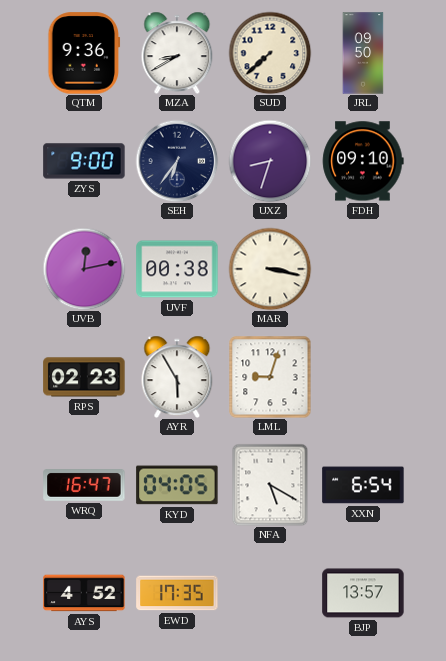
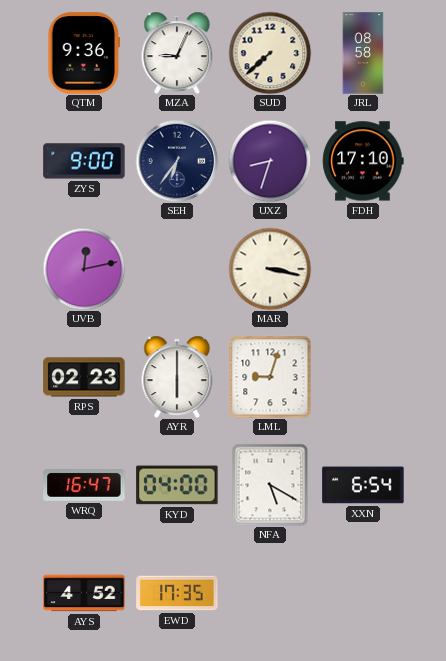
MZA: 8:40 -> 9:04
JRL: 09:50 -> 08:58
FDH: 09:10 -> 17:10
UVF: 00:38 -> none
AYR: 5:55 -> 6:00
KYD: 04:05 -> 04:00
BJP: 13:57 -> none
